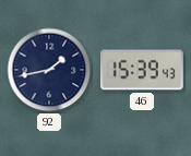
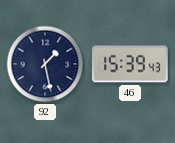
92: 1:43 -> 1:28
